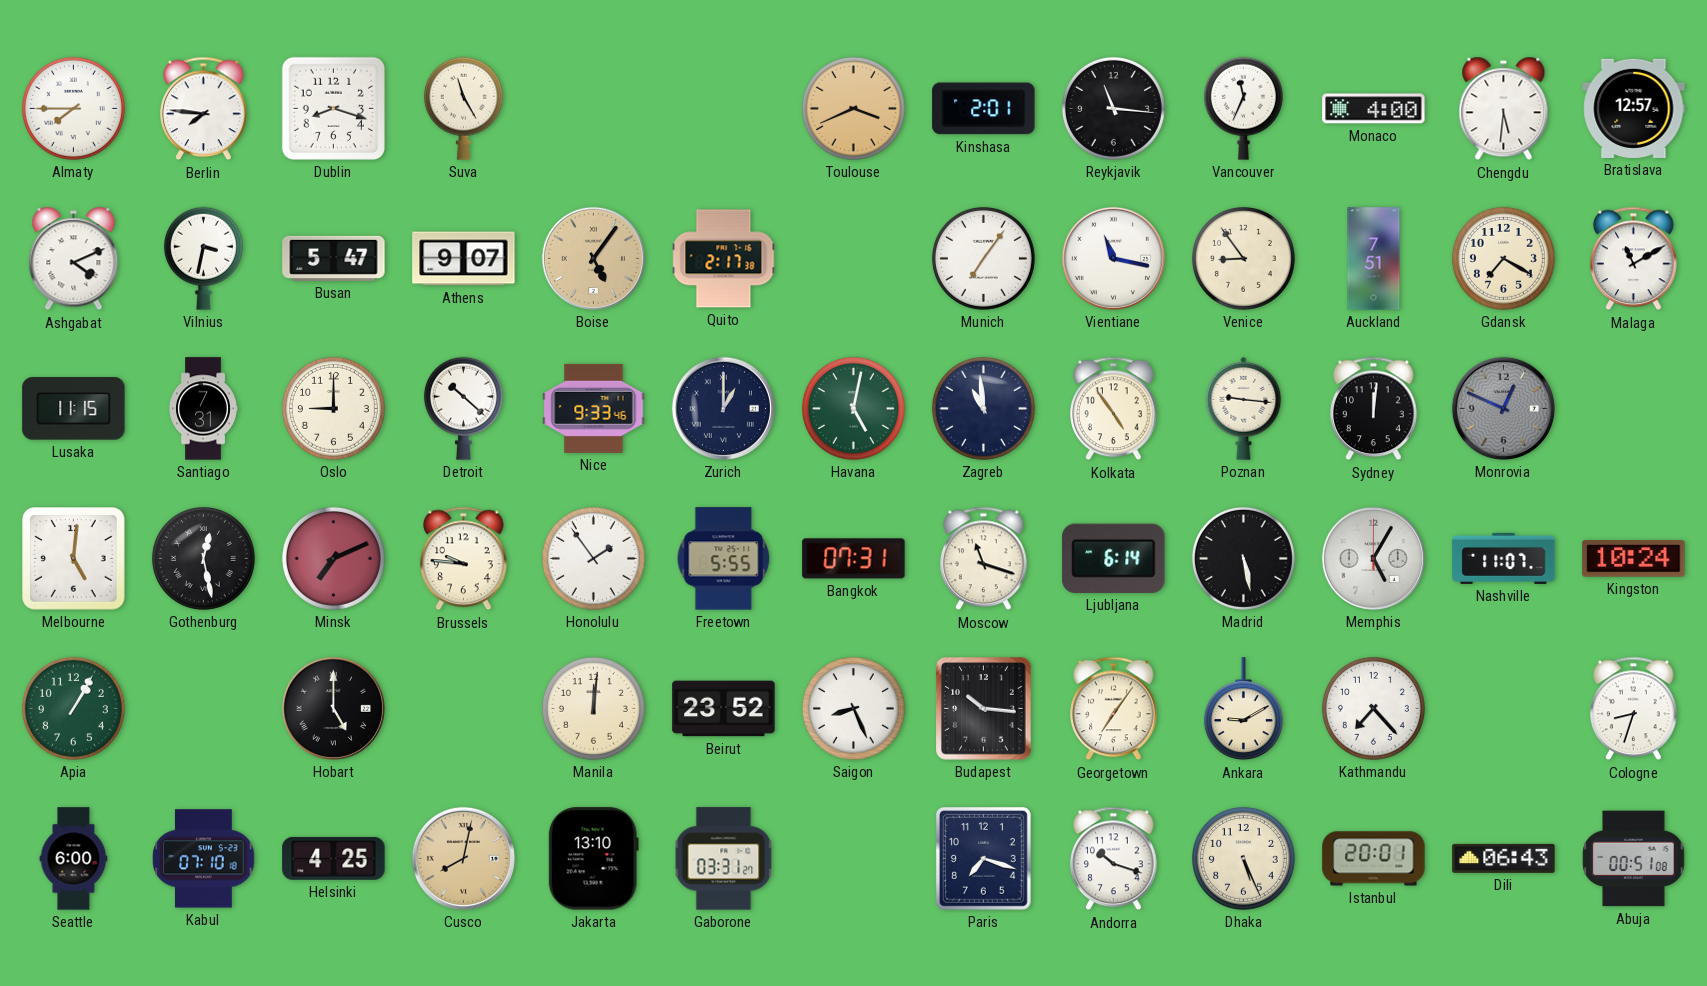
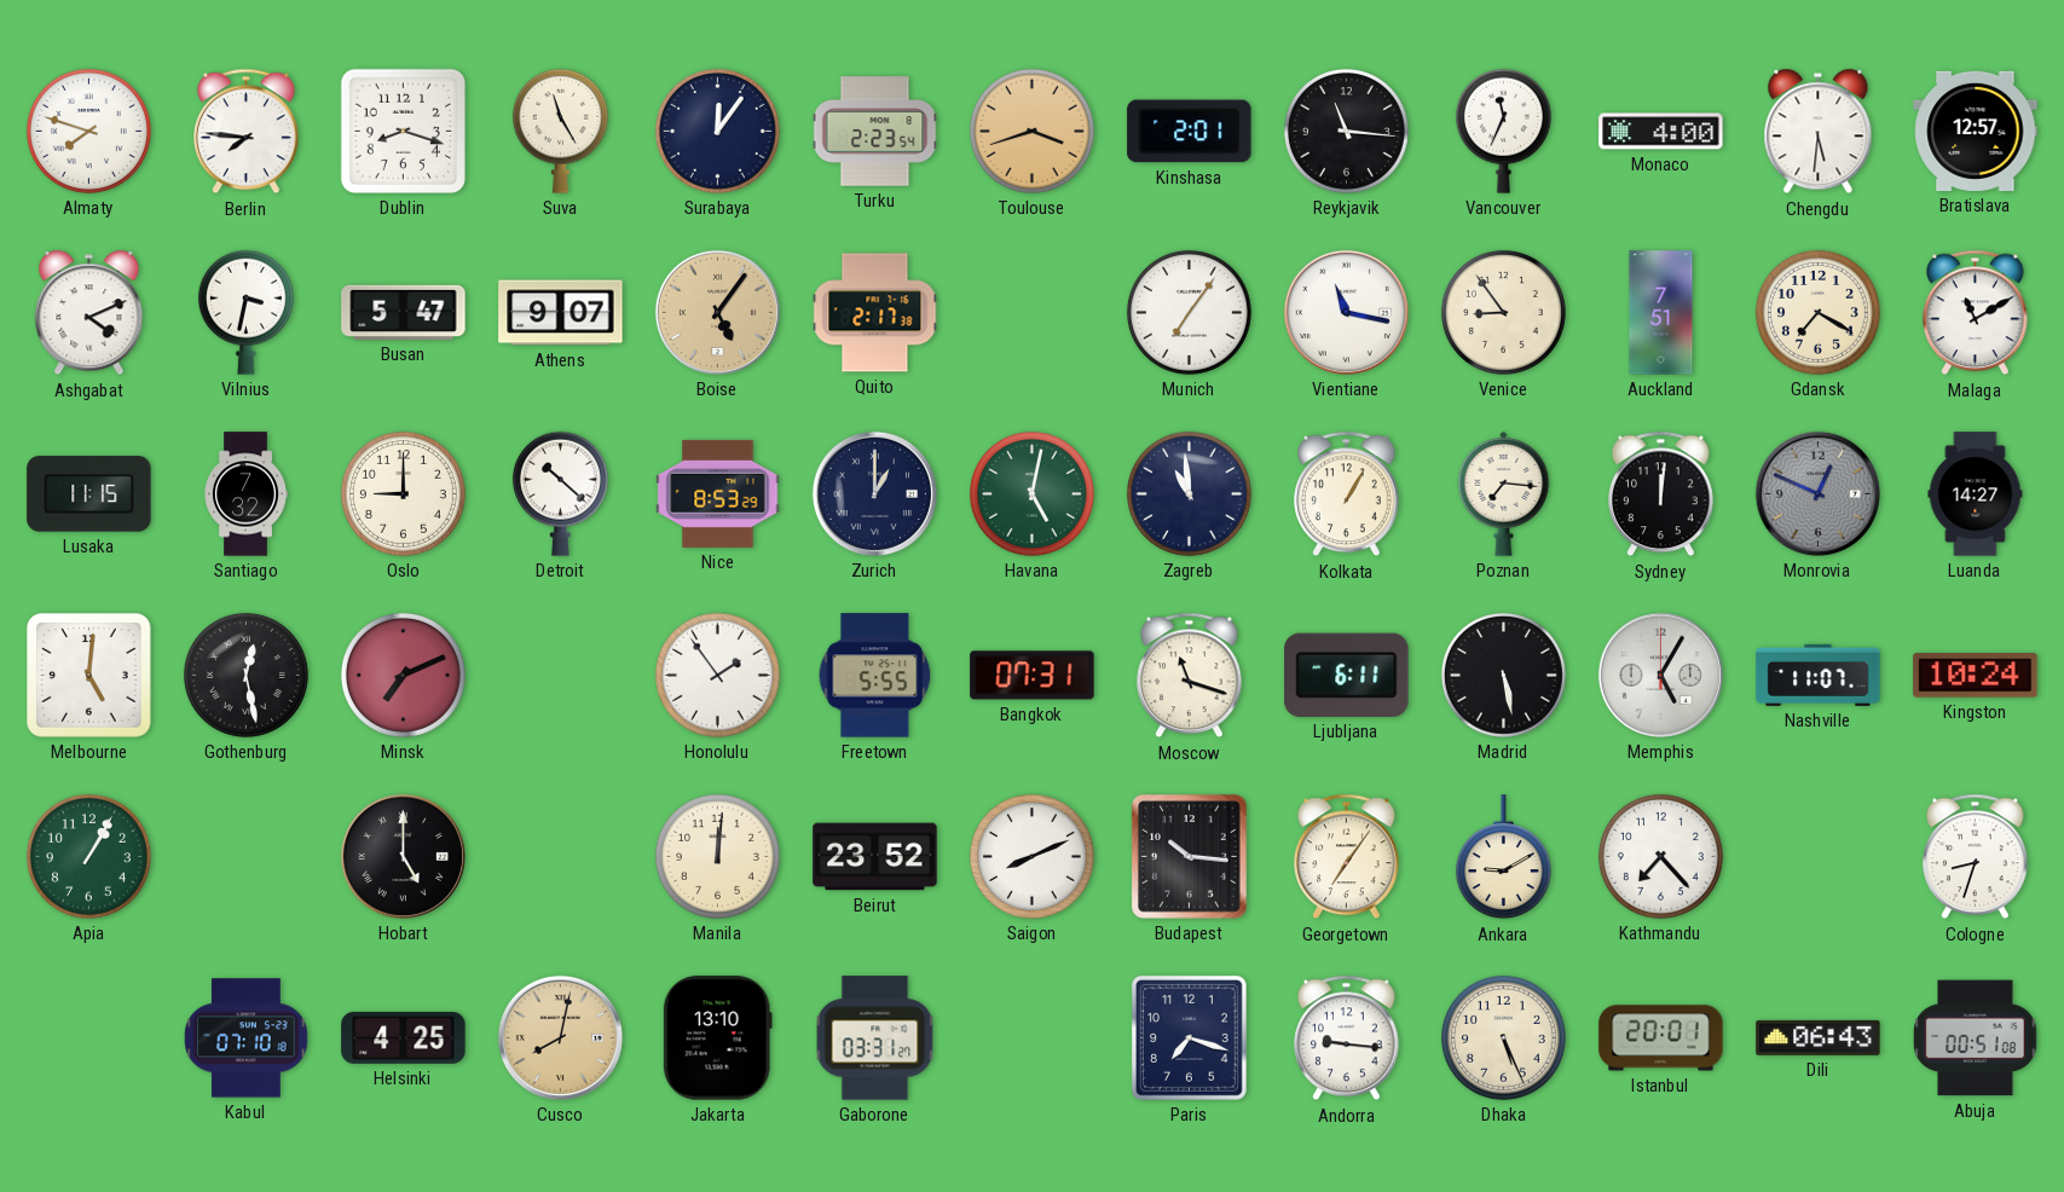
Almaty: 7:45 -> 7:48
Surabaya: none -> 12:06
Turku: none -> 2:23
Toulouse: 3:41 -> 3:42
Santiago: 7:31 -> 7:32
Nice: 9:33 -> 8:53
Kolkata: 4:54 -> 1:05
Poznan: 9:16 -> 7:16
Luanda: none -> 14:27
Brussels: 9:46 -> none
Ljubljana: 6:14 -> 6:11
Saigon: 8:26 -> 8:11
Seattle: 6:00 -> none
Andorra: 10:18 -> 9:16
